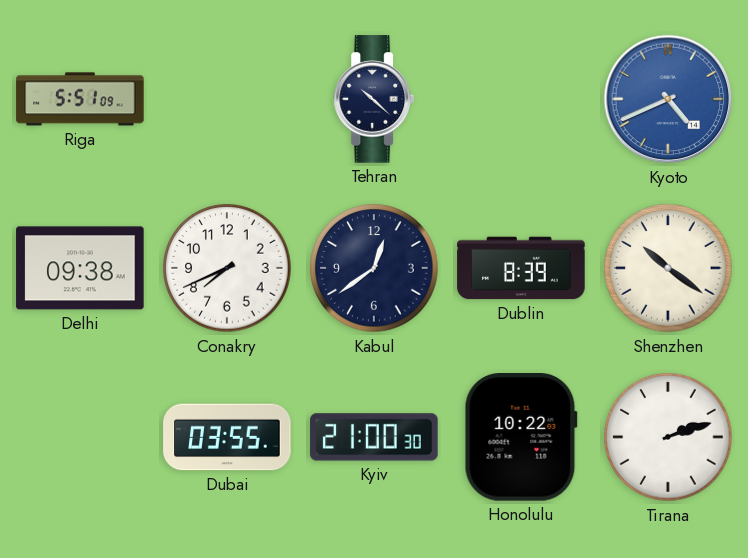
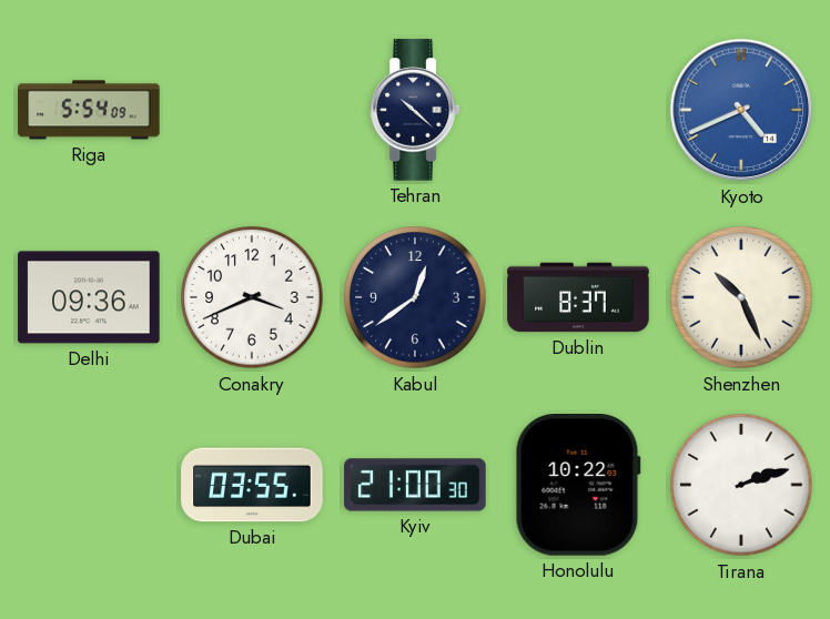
Riga: 5:51 -> 5:54
Delhi: 09:38 -> 09:36
Conakry: 7:41 -> 3:41
Dublin: 8:39 -> 8:37
Shenzhen: 10:21 -> 10:26
